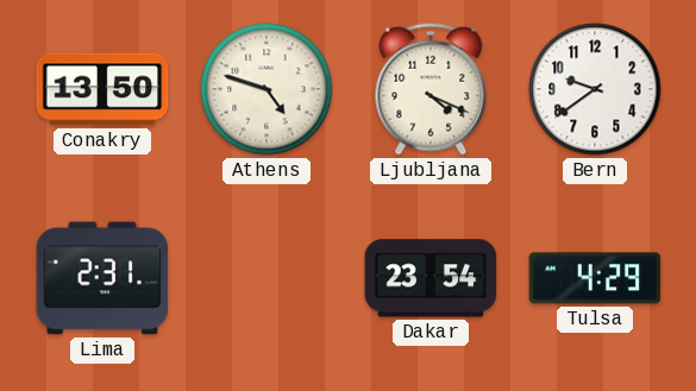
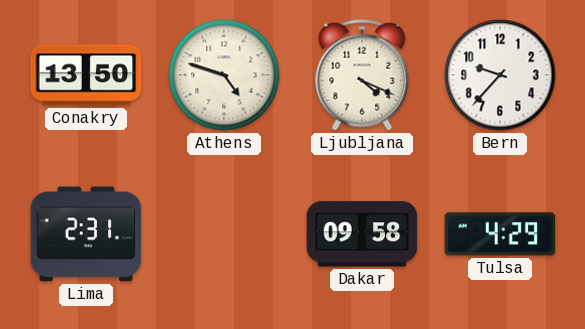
Bern: 9:39 -> 9:37
Dakar: 23:54 -> 09:58
